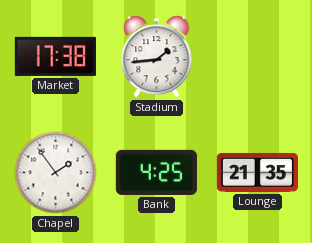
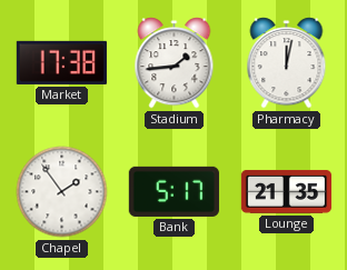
Pharmacy: none -> 12:02
Bank: 4:25 -> 5:17
